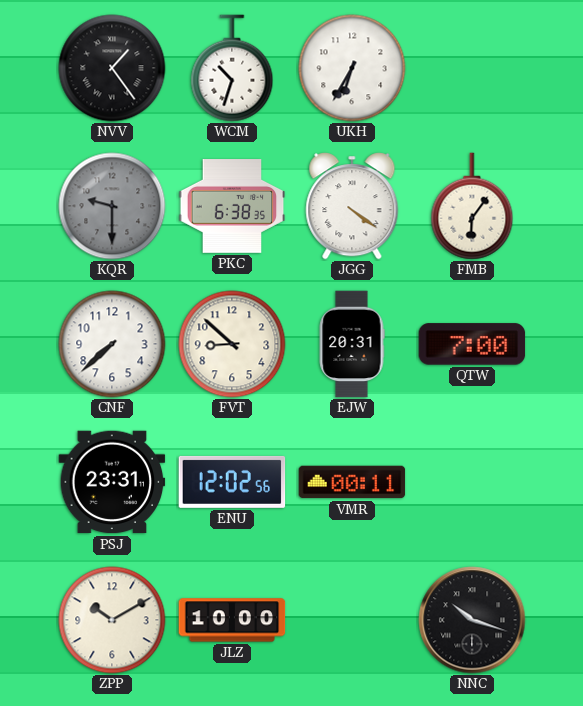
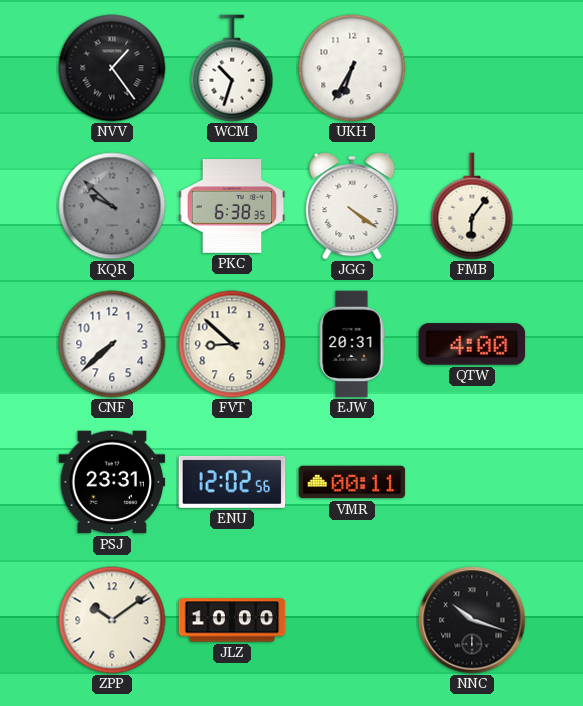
KQR: 9:30 -> 9:52
QTW: 7:00 -> 4:00
ZPP: 10:10 -> 10:09
